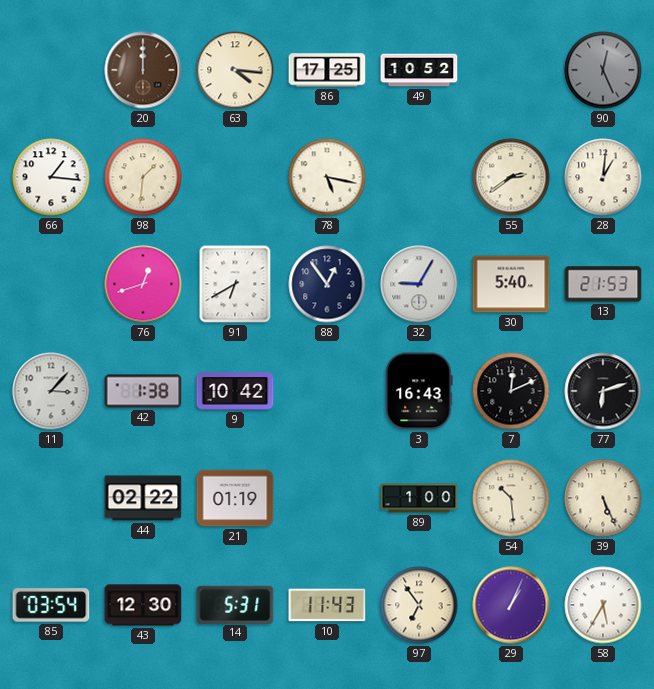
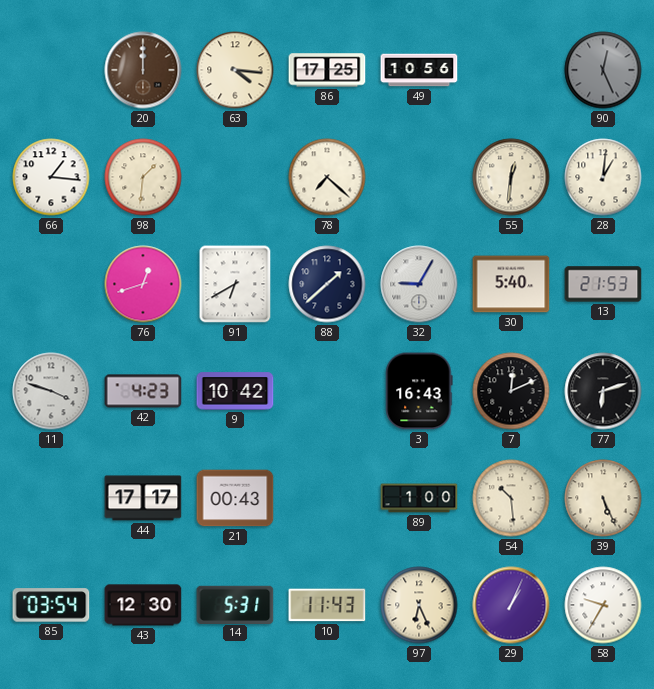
49: 10:52 -> 10:56
78: 5:17 -> 7:22
55: 2:39 -> 12:31
88: 12:54 -> 1:38
11: 3:07 -> 3:48
42: 1:38 -> 4:23
44: 02:22 -> 17:17
21: 01:19 -> 00:43
97: 6:54 -> 6:26
58: 5:35 -> 9:35
